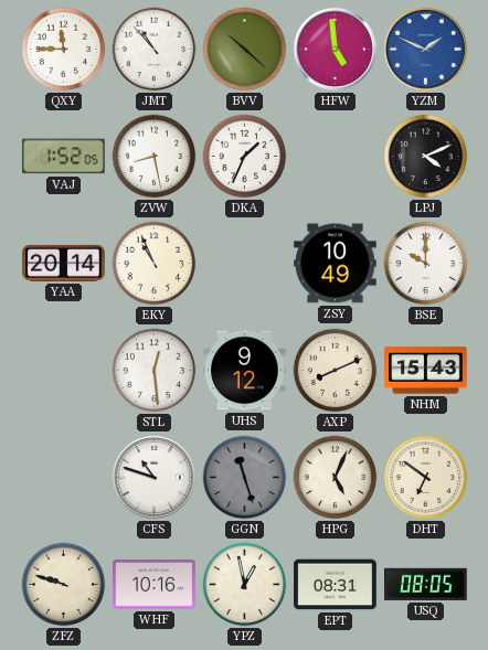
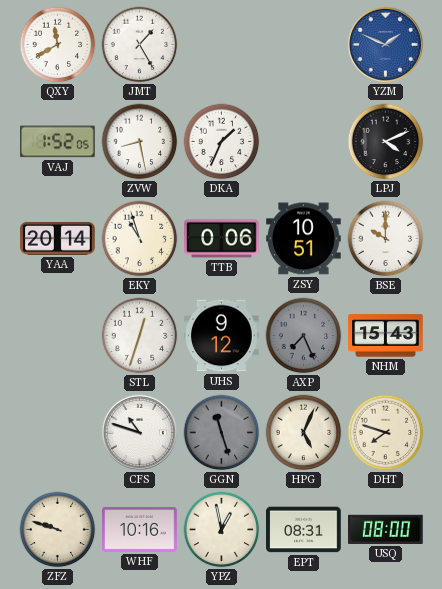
QXY: 11:45 -> 11:40
JMT: 10:53 -> 1:25
BVV: 10:22 -> none
HFW: 4:59 -> none
EKY: 10:56 -> 10:57
TTB: none -> 0:06
ZSY: 10:49 -> 10:51
STL: 12:29 -> 12:33
AXP: 8:11 -> 7:26
AXP dial: cream -> grey
DHT: 6:51 -> 7:48
USQ: 08:05 -> 08:00
